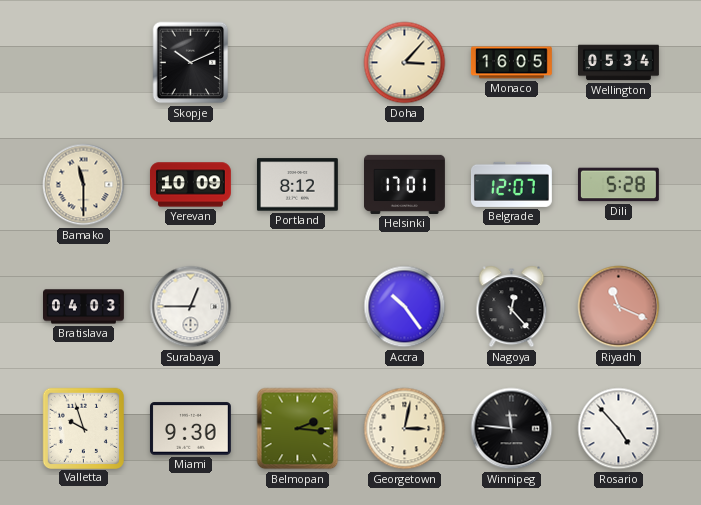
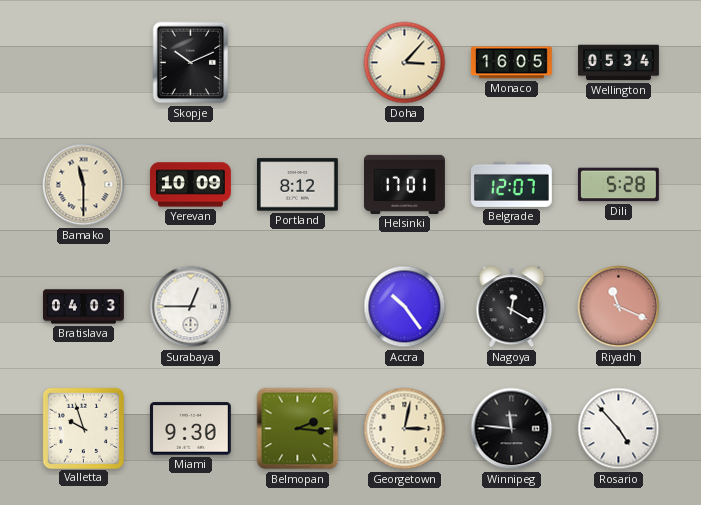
Nagoya: 12:23 -> 12:20
